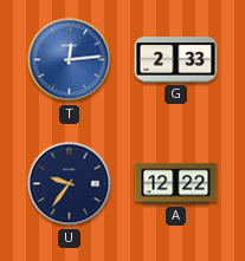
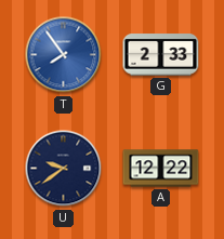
T: 12:14 -> 7:54
U: 9:36 -> 9:39
